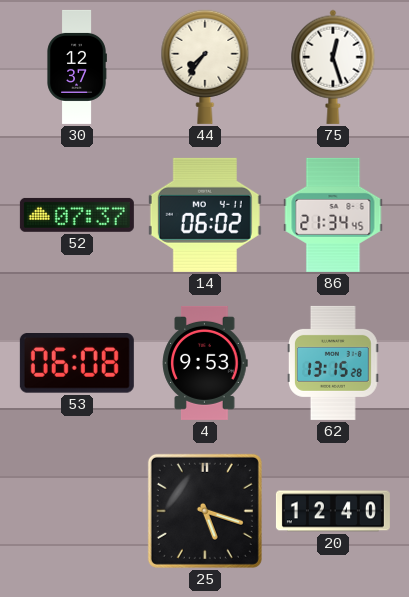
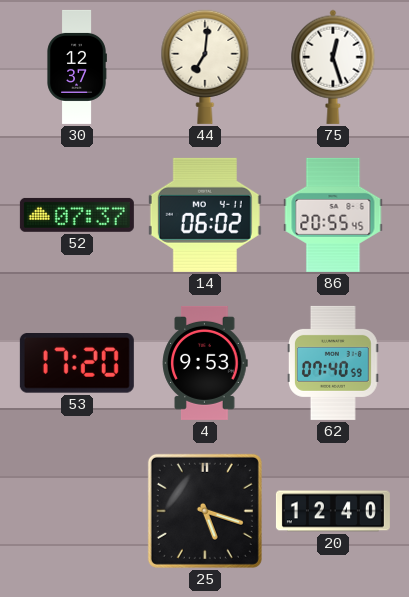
44: 7:36 -> 7:01
86: 21:34 -> 20:55
53: 06:08 -> 17:20
62: 13:15 -> 07:40
